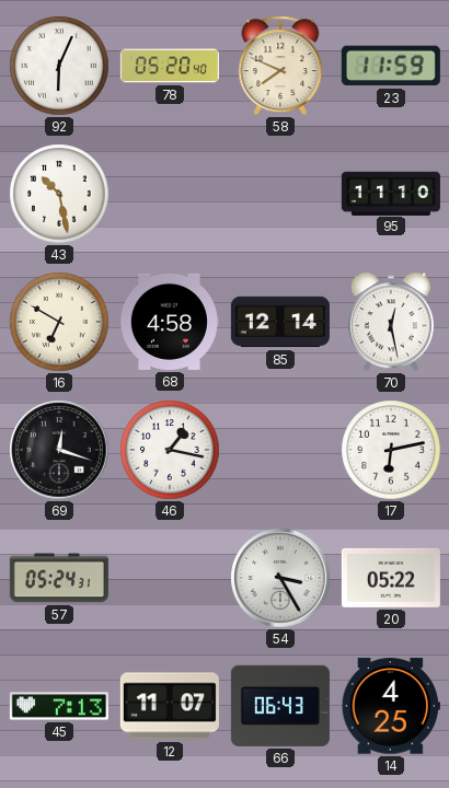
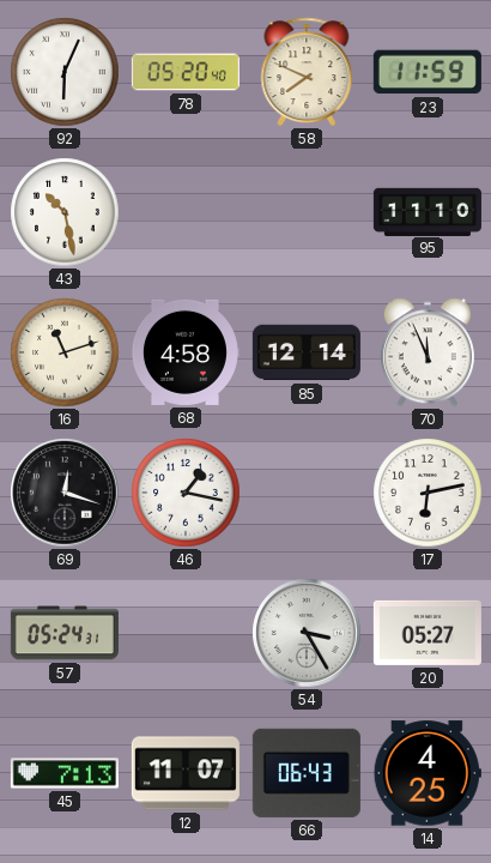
16: 6:50 -> 11:12
70: 12:28 -> 11:56
20: 05:22 -> 05:27
